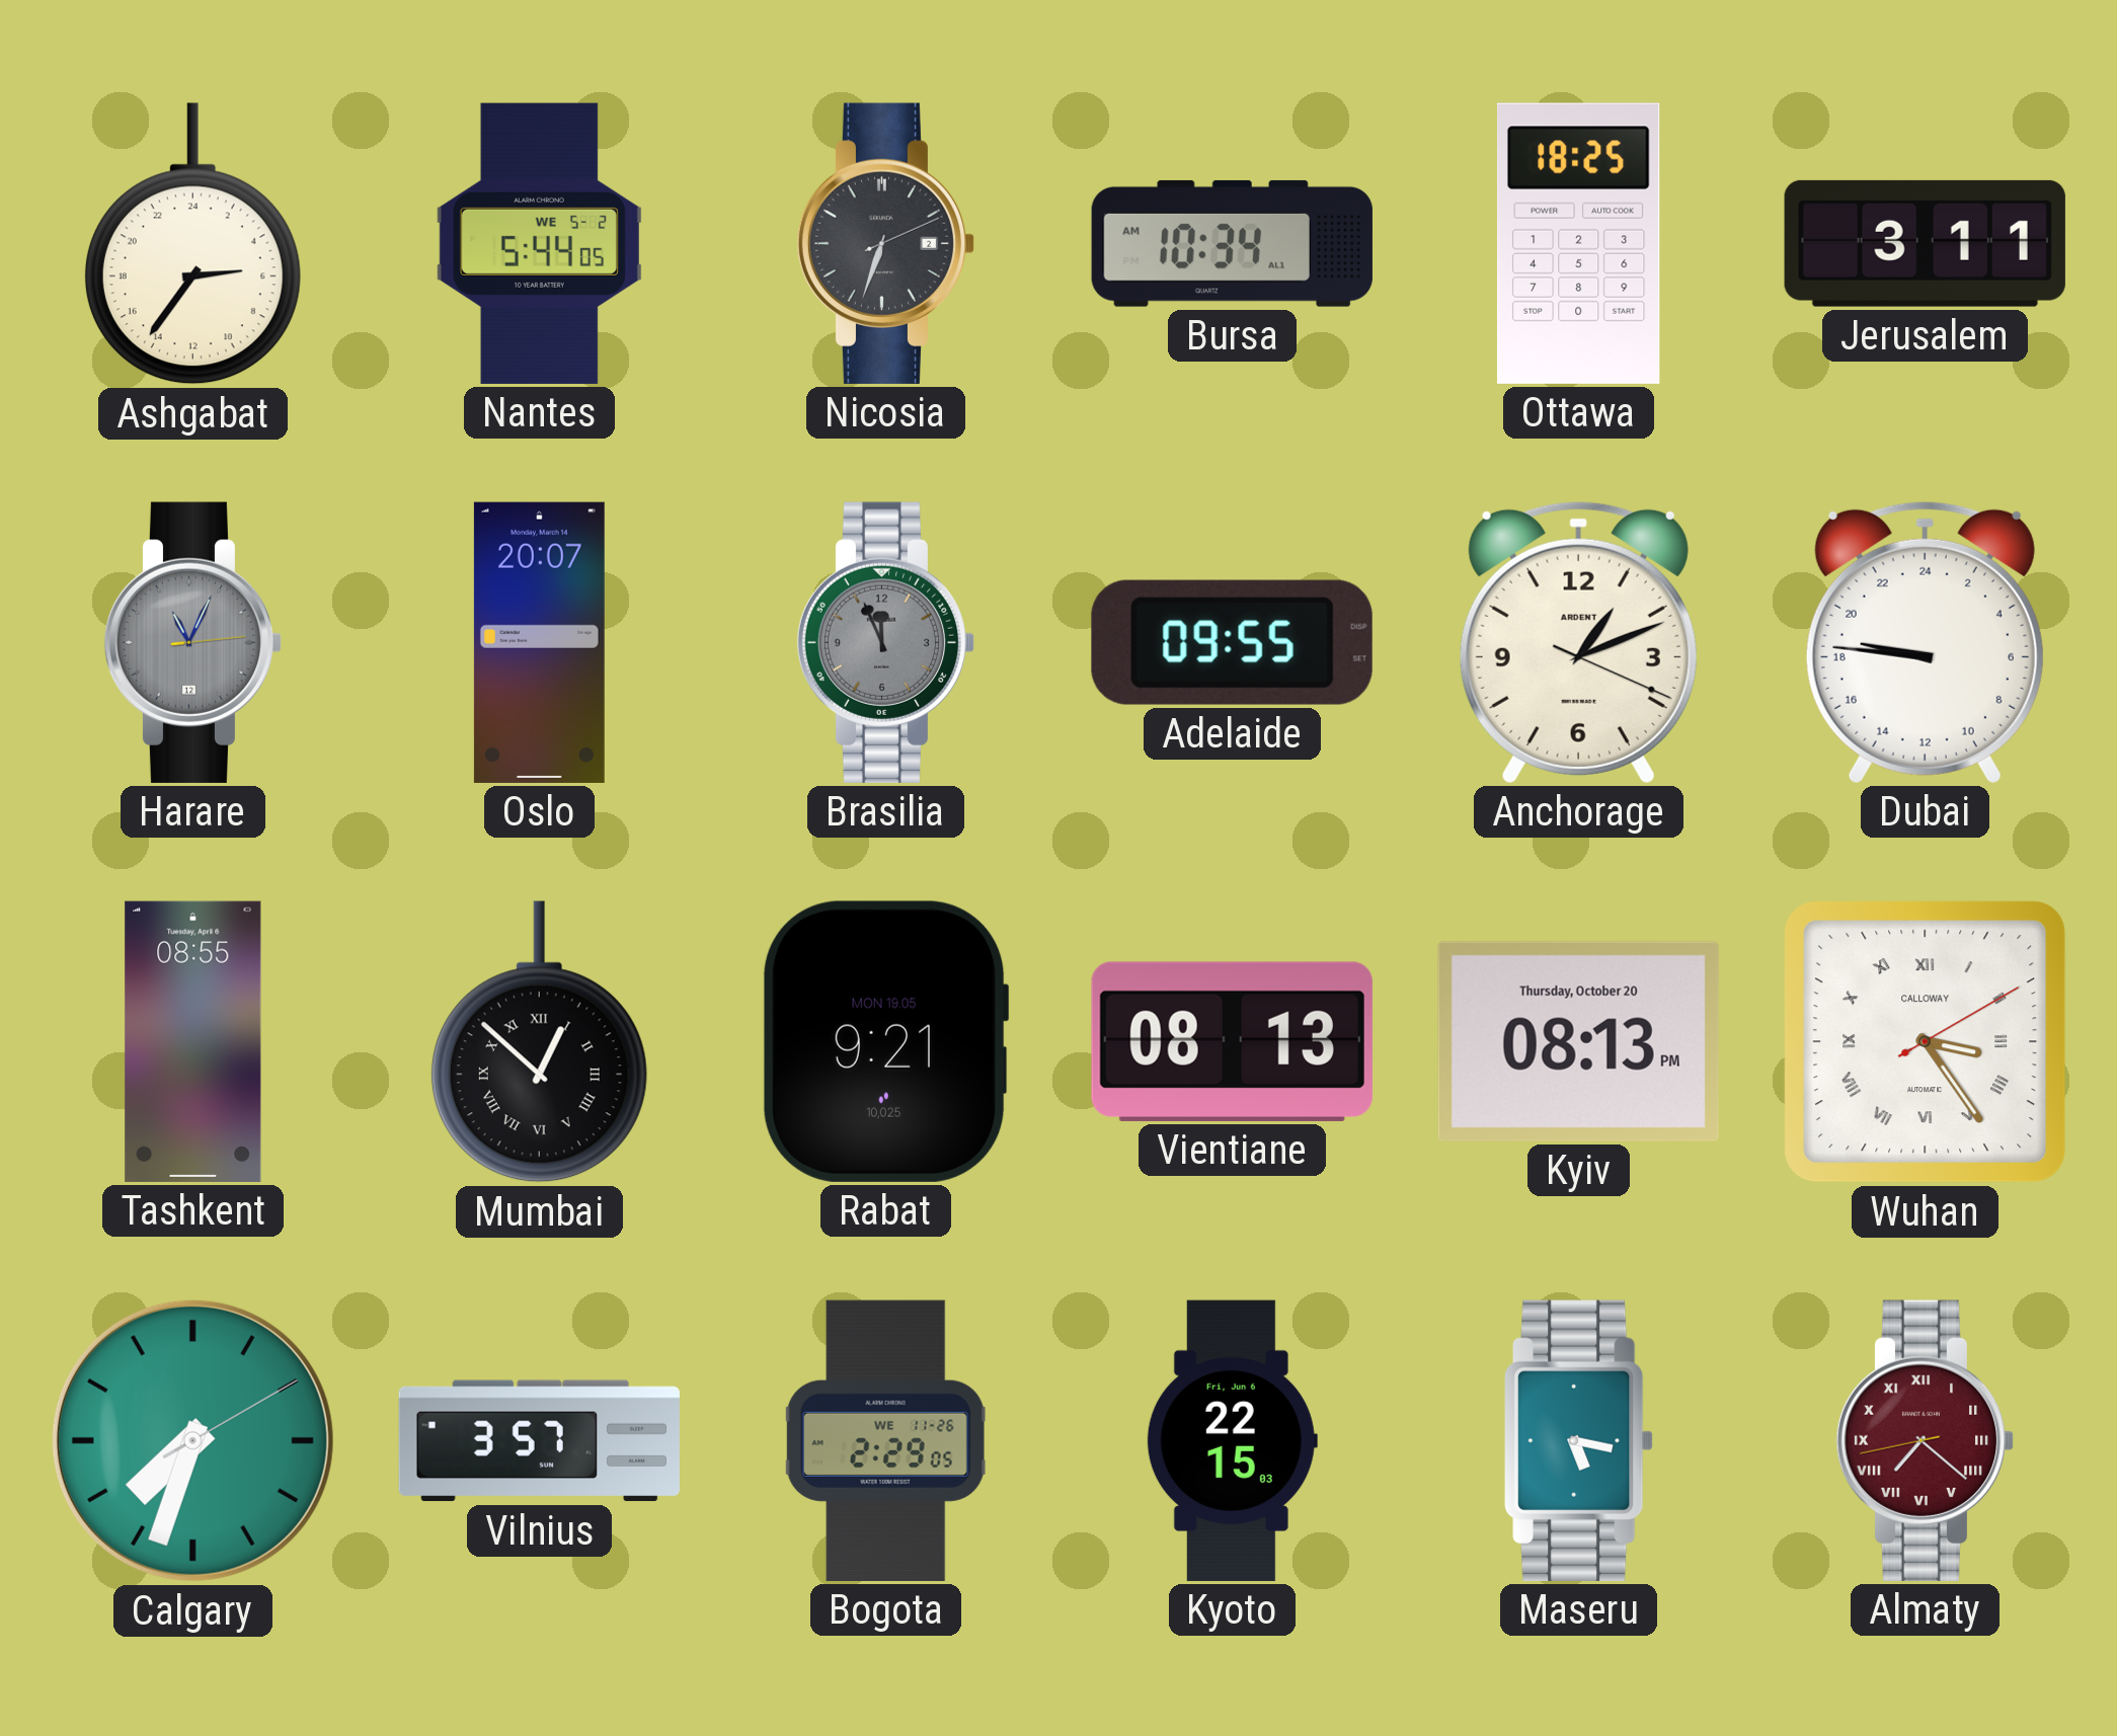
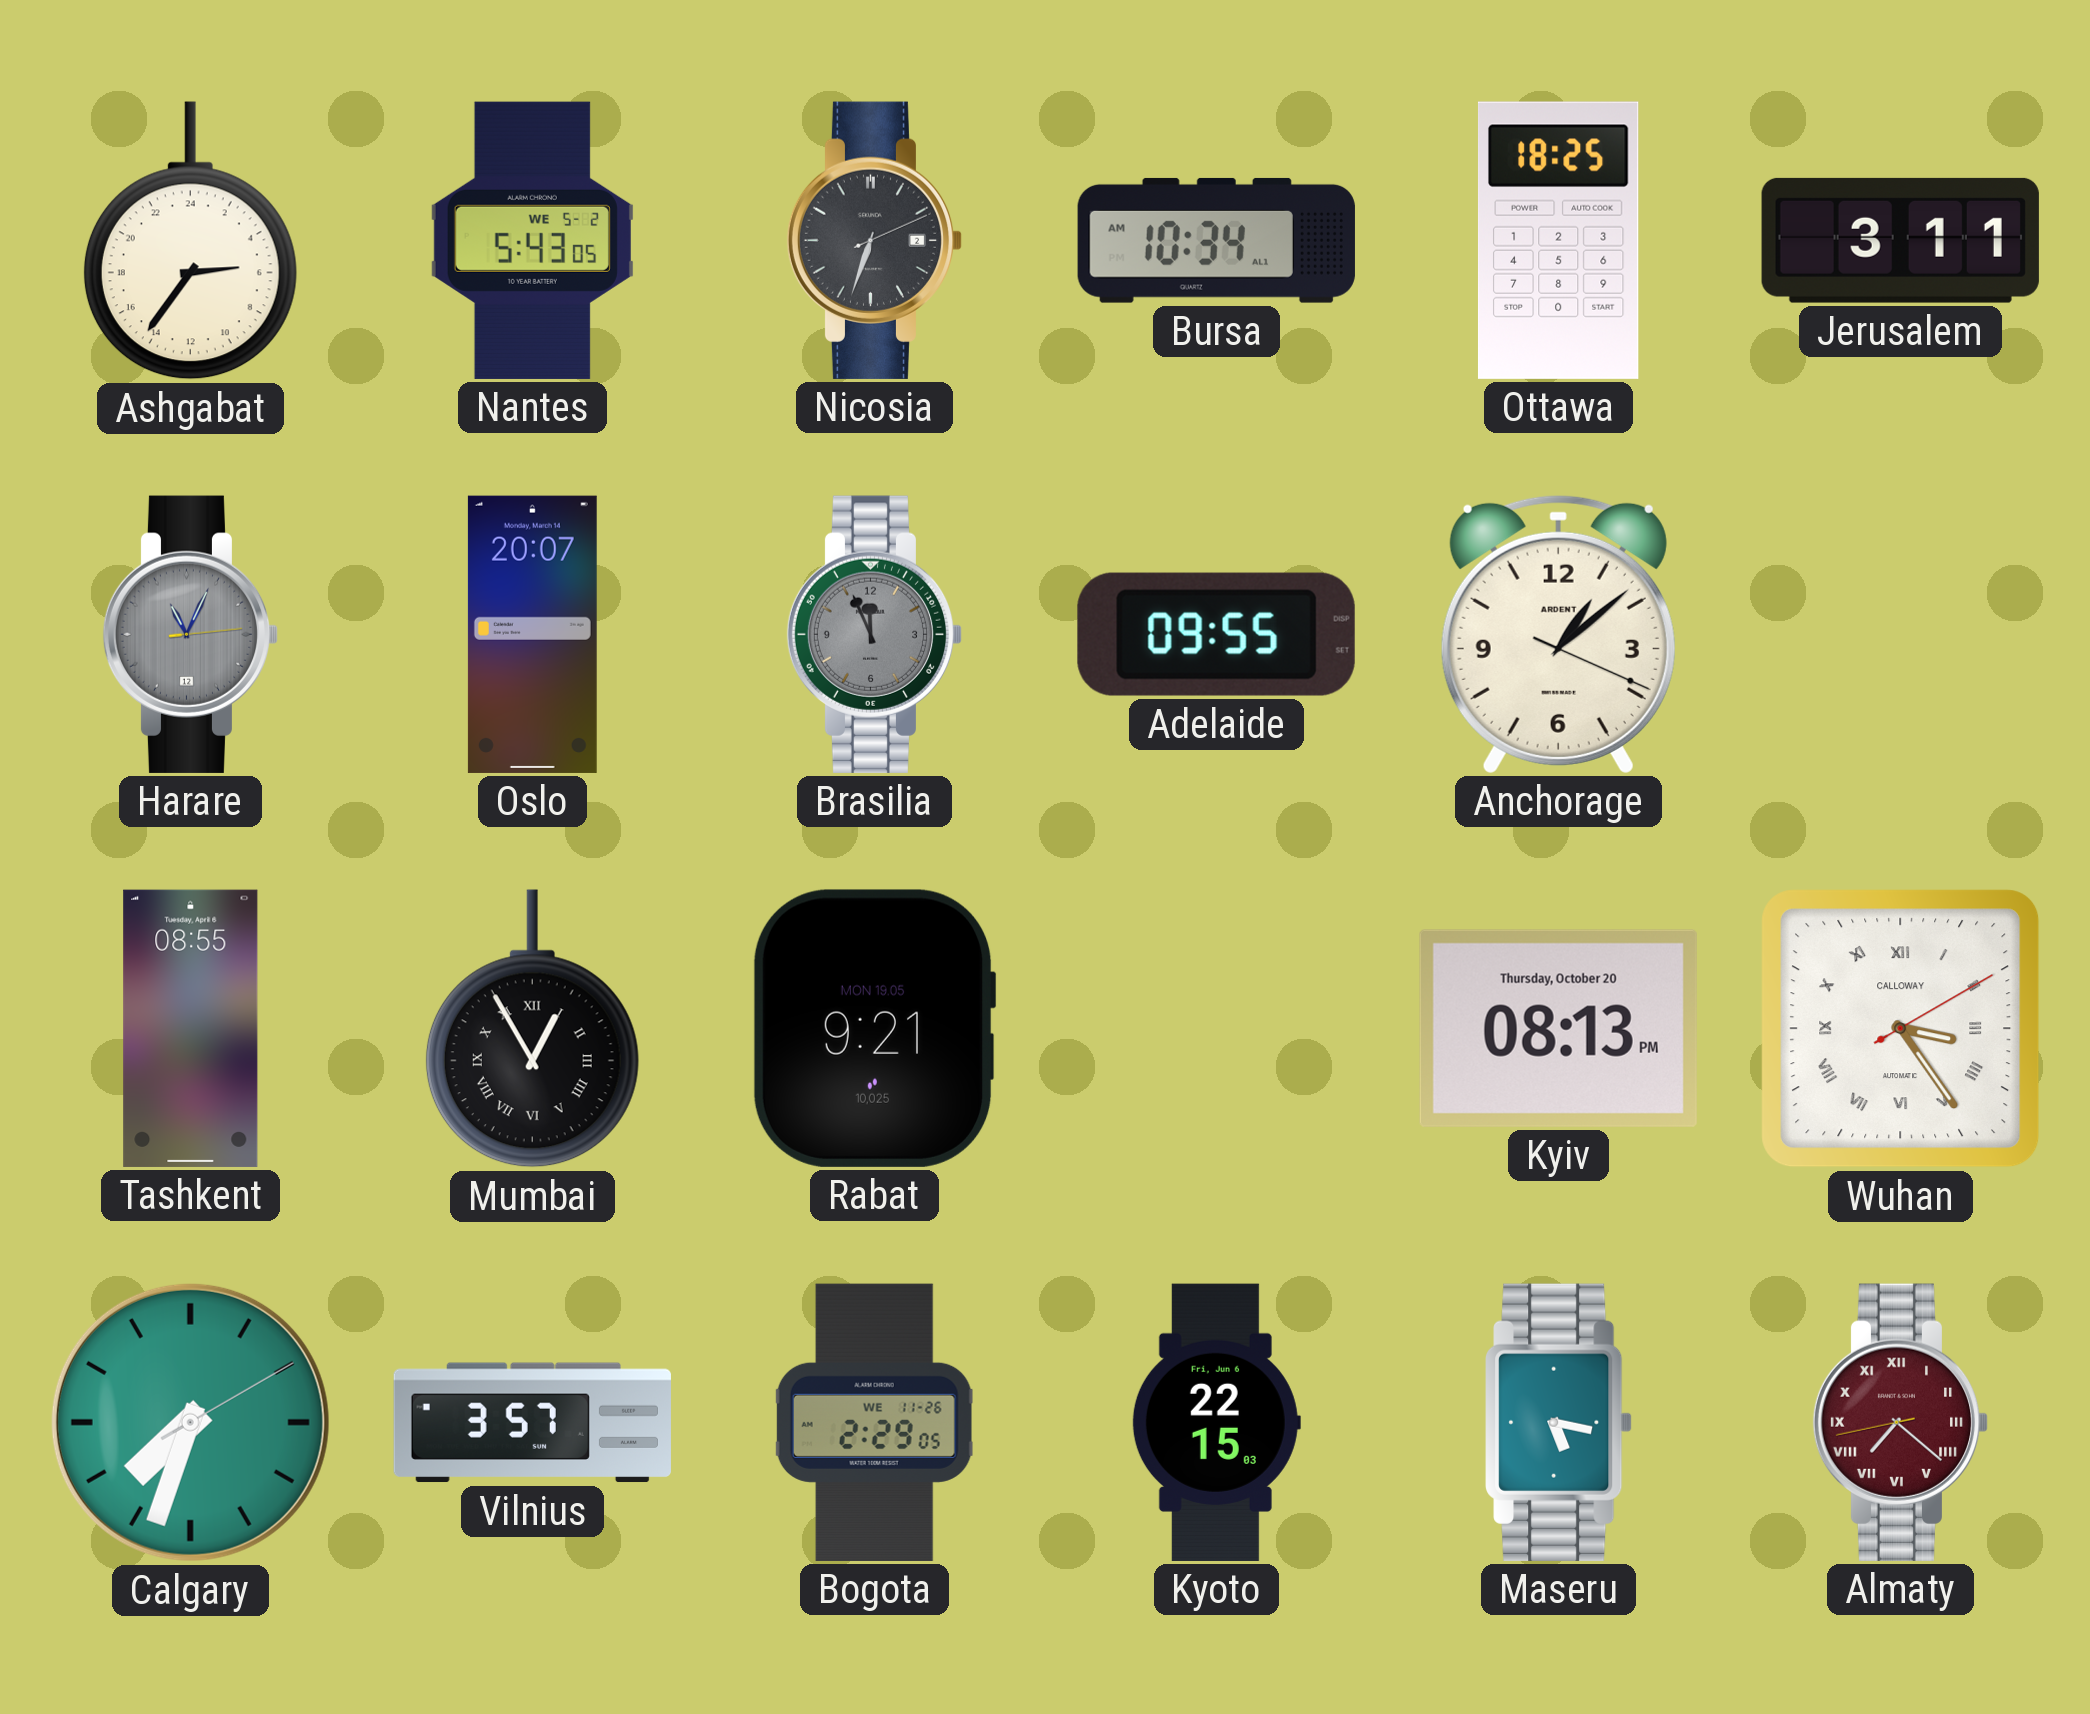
Nantes: 5:44 -> 5:43
Anchorage: 1:11 -> 1:08
Dubai: 18:46 -> none
Mumbai: 12:52 -> 12:55
Vientiane: 08:13 -> none
